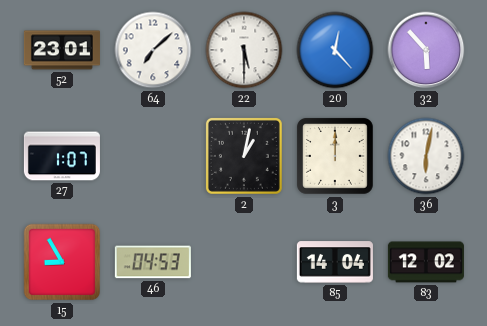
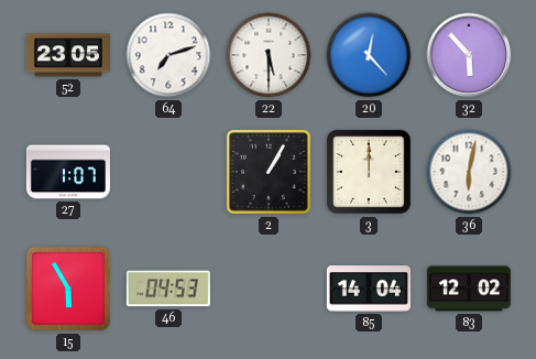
52: 23:01 -> 23:05
64: 7:08 -> 7:12
2: 1:02 -> 1:05
15: 8:55 -> 5:55
